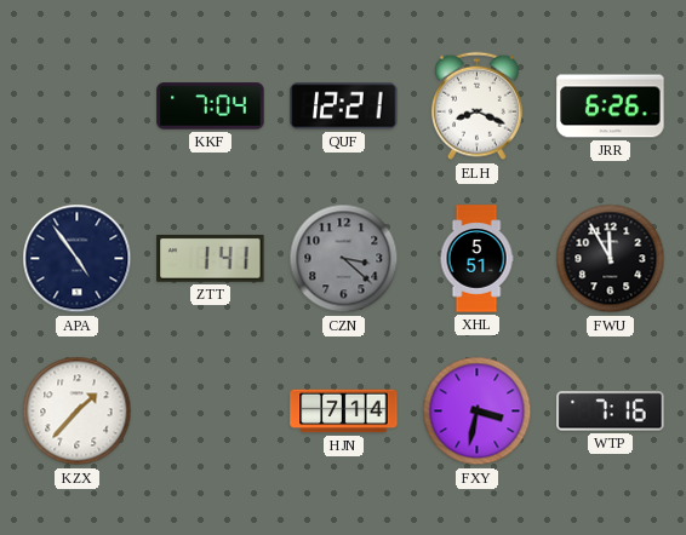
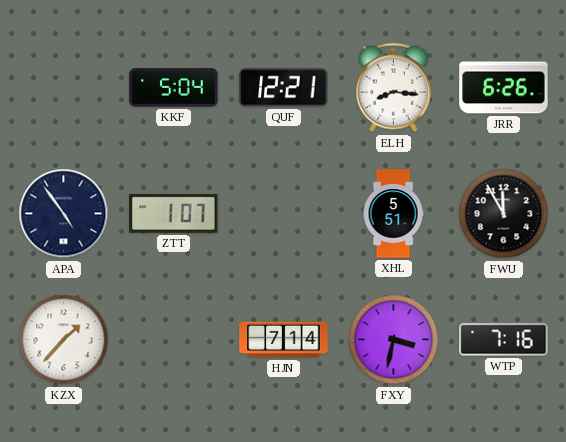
KKF: 7:04 -> 5:04
ELH: 8:19 -> 8:16
ZTT: 1:41 -> 1:07
CZN: 3:22 -> none
